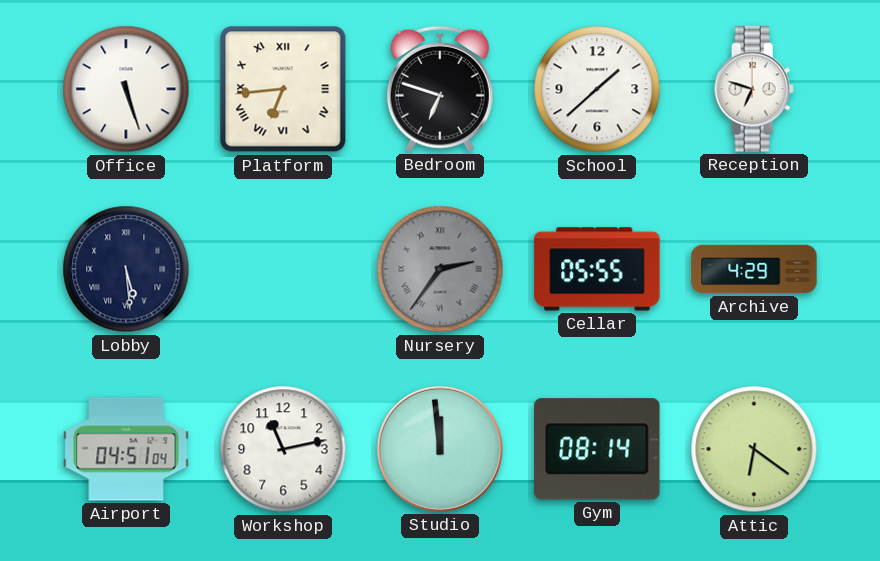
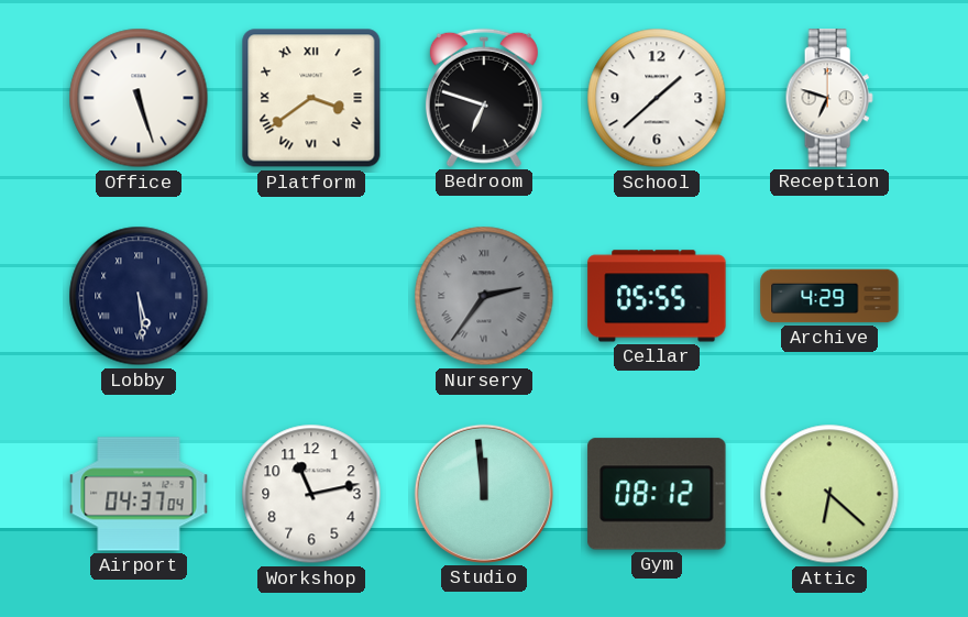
Platform: 6:44 -> 3:39
Airport: 04:51 -> 04:37
Gym: 08:14 -> 08:12
Attic: 6:21 -> 6:22
